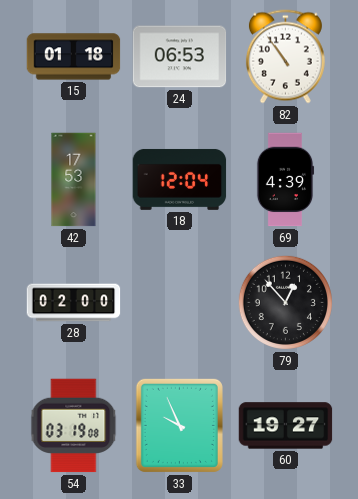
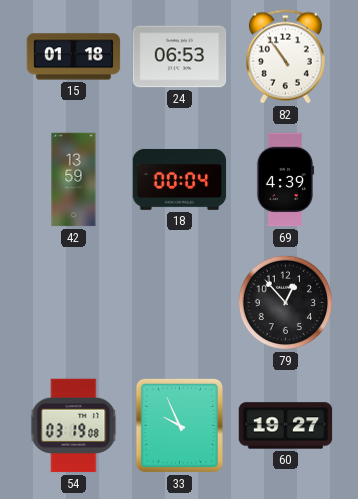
42: 17:53 -> 13:59
18: 12:04 -> 00:04
28: 02:00 -> none
